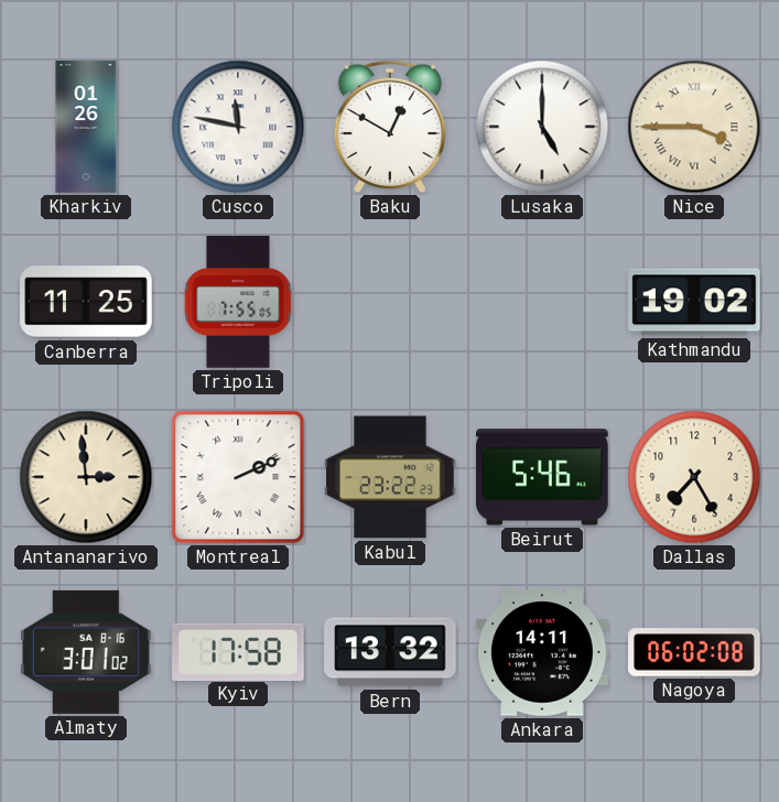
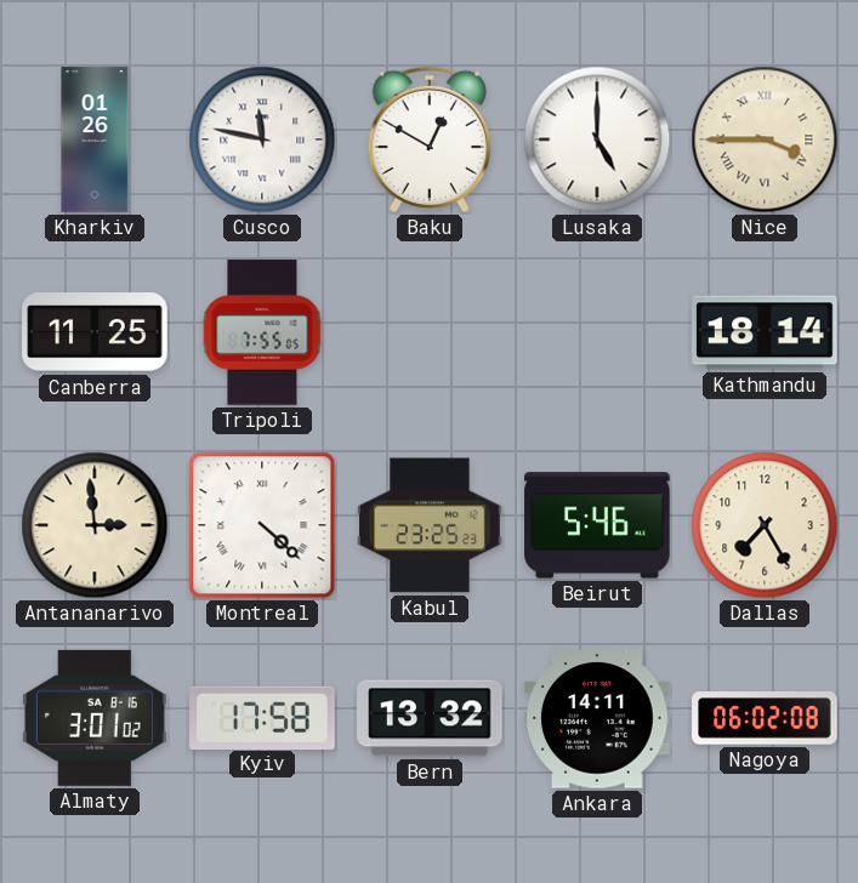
Kathmandu: 19:02 -> 18:14
Montreal: 2:11 -> 4:22
Kabul: 23:22 -> 23:25
